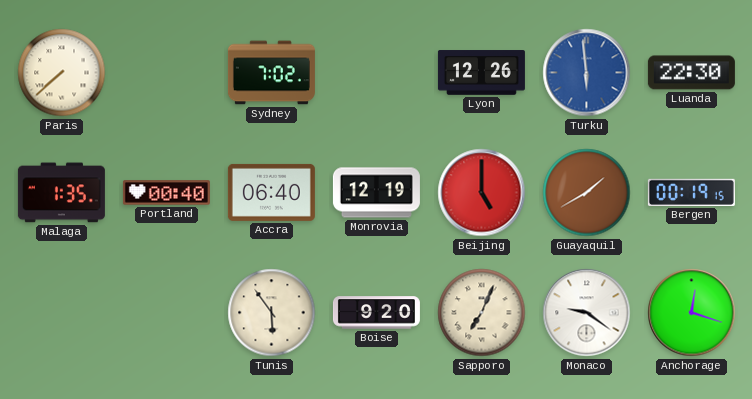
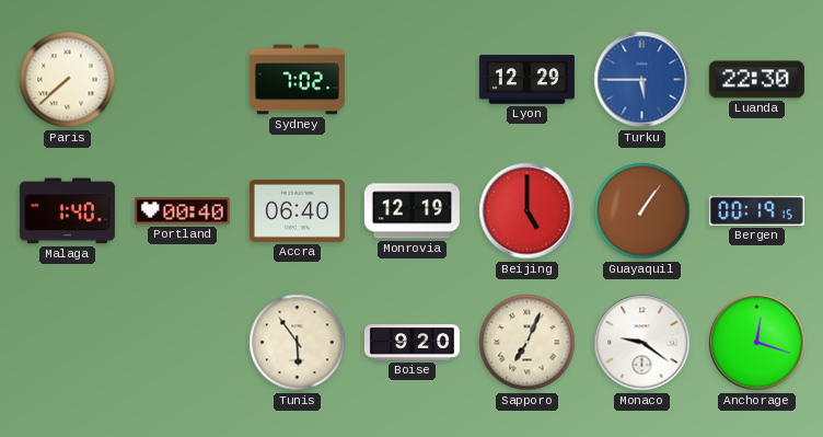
Lyon: 12:26 -> 12:29
Turku: 5:59 -> 5:45
Malaga: 1:35 -> 1:40
Guayaquil: 1:40 -> 1:06
